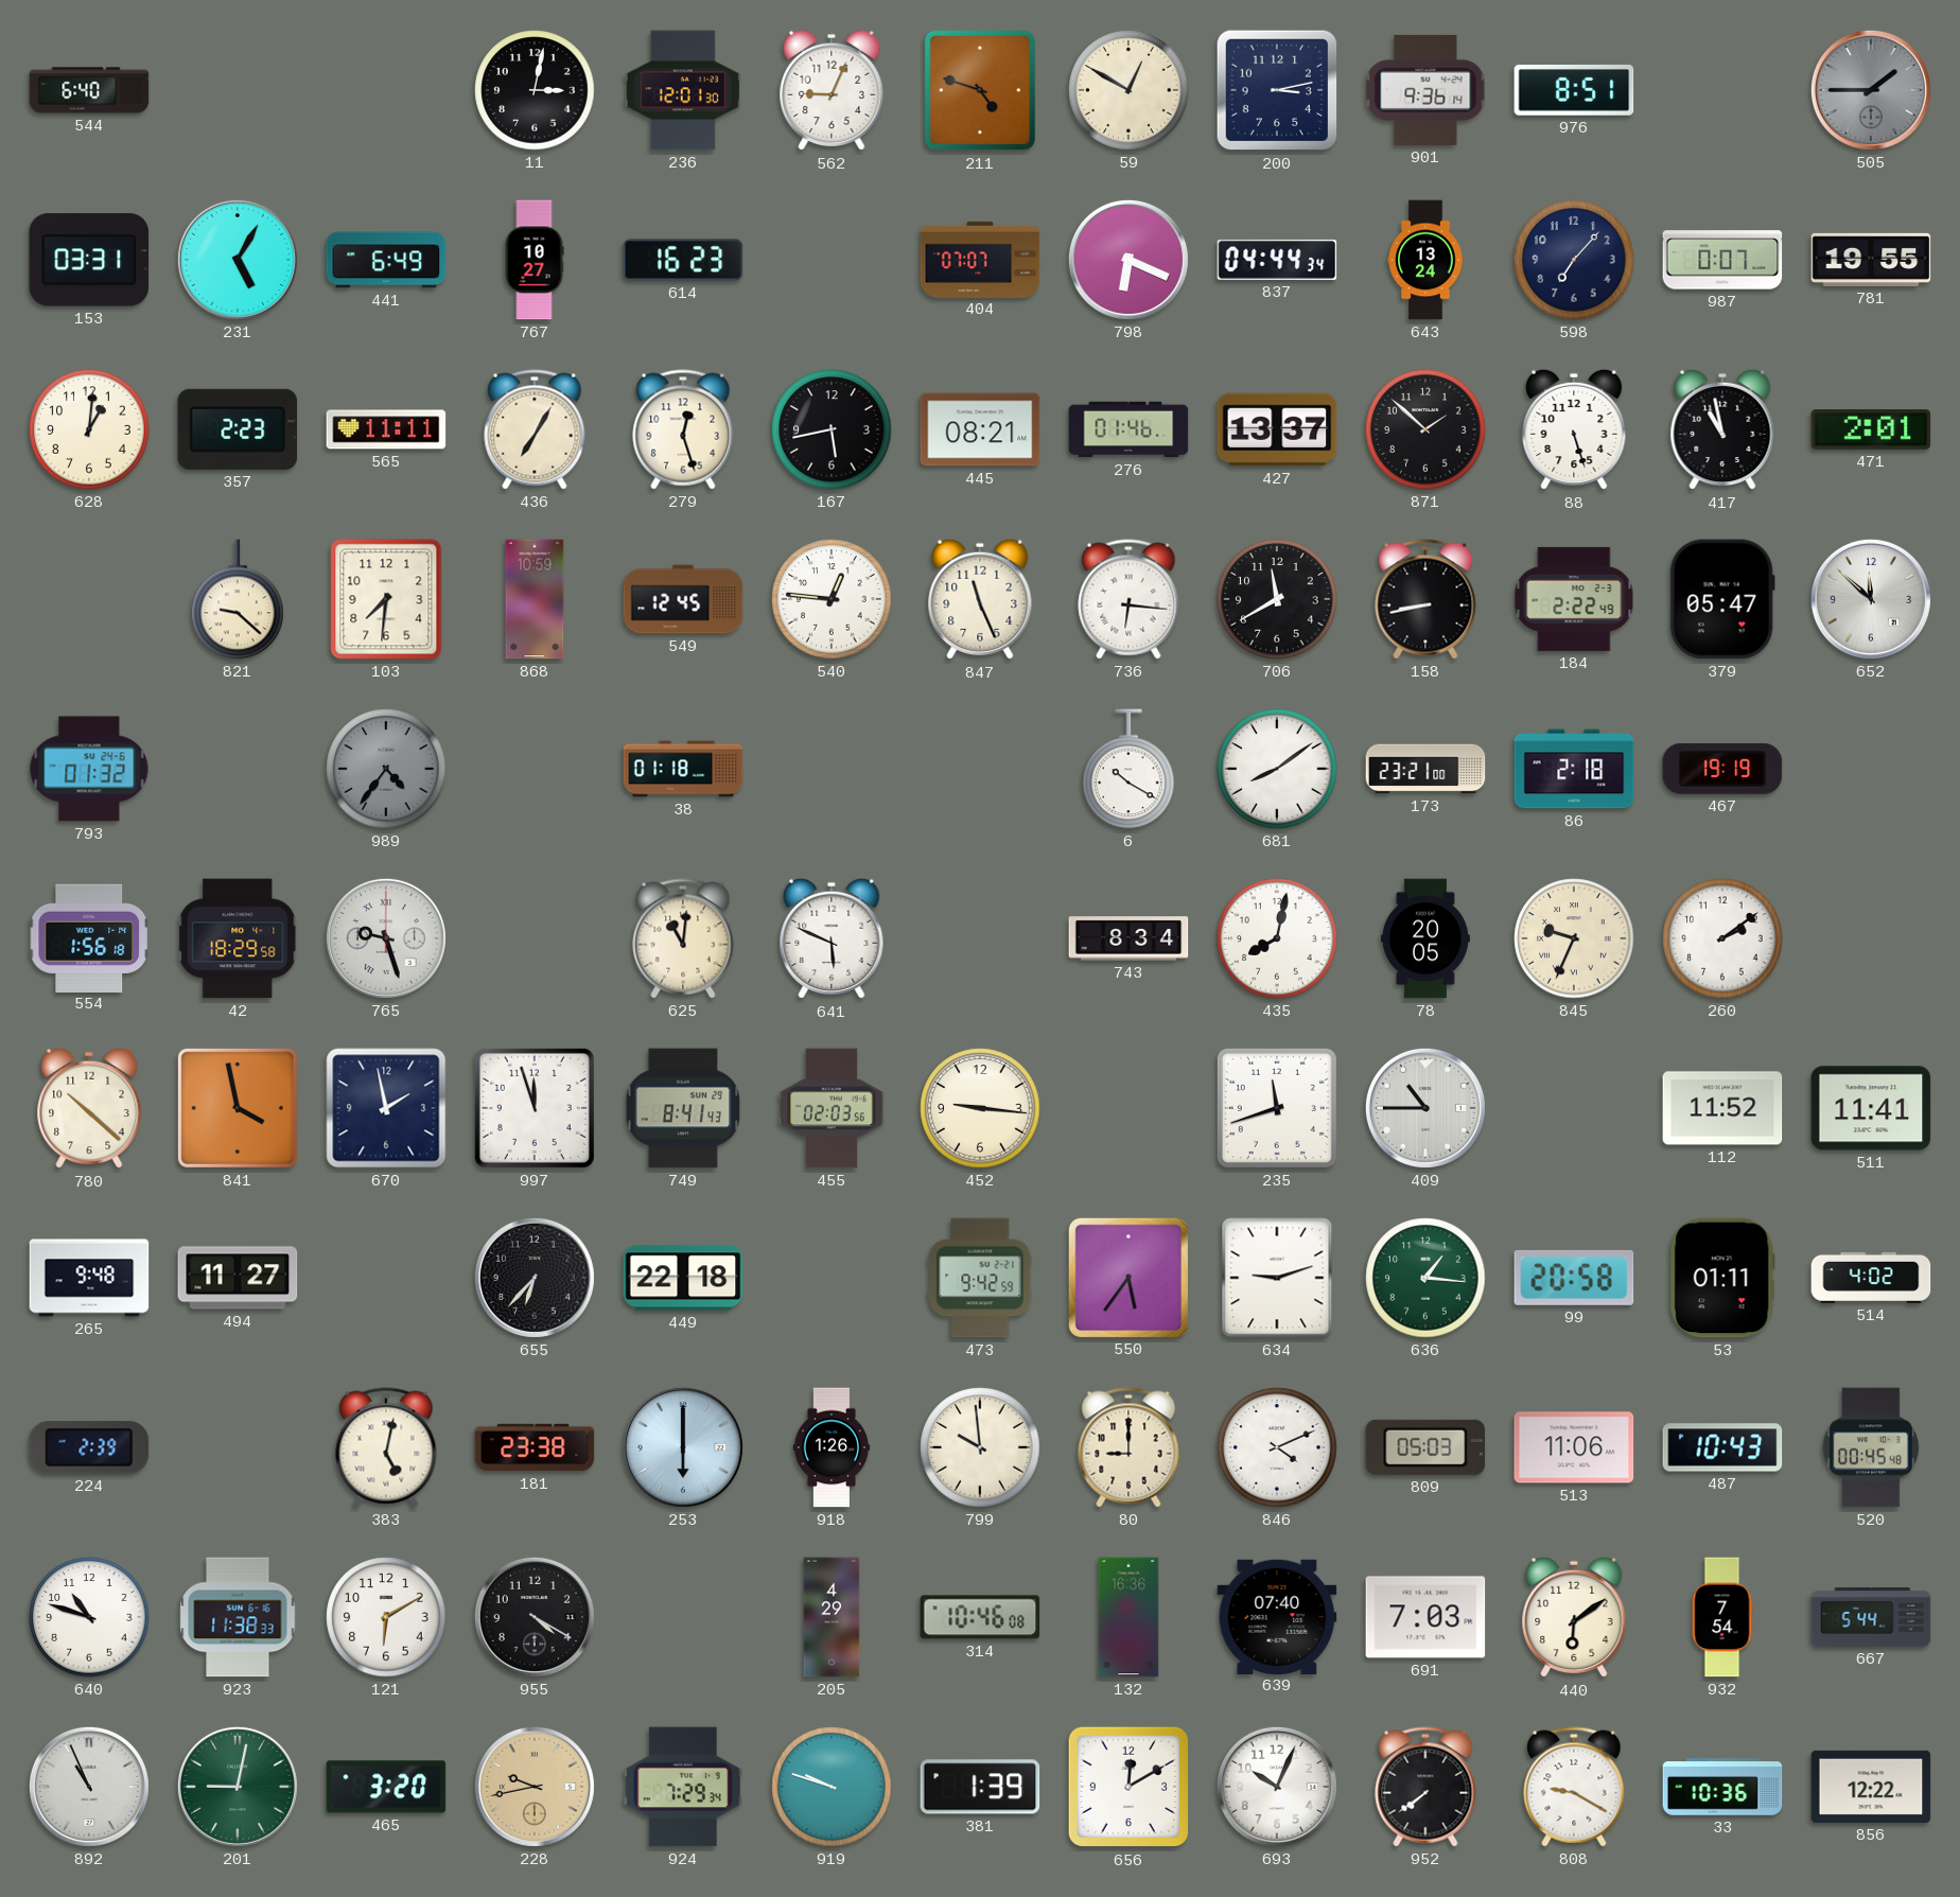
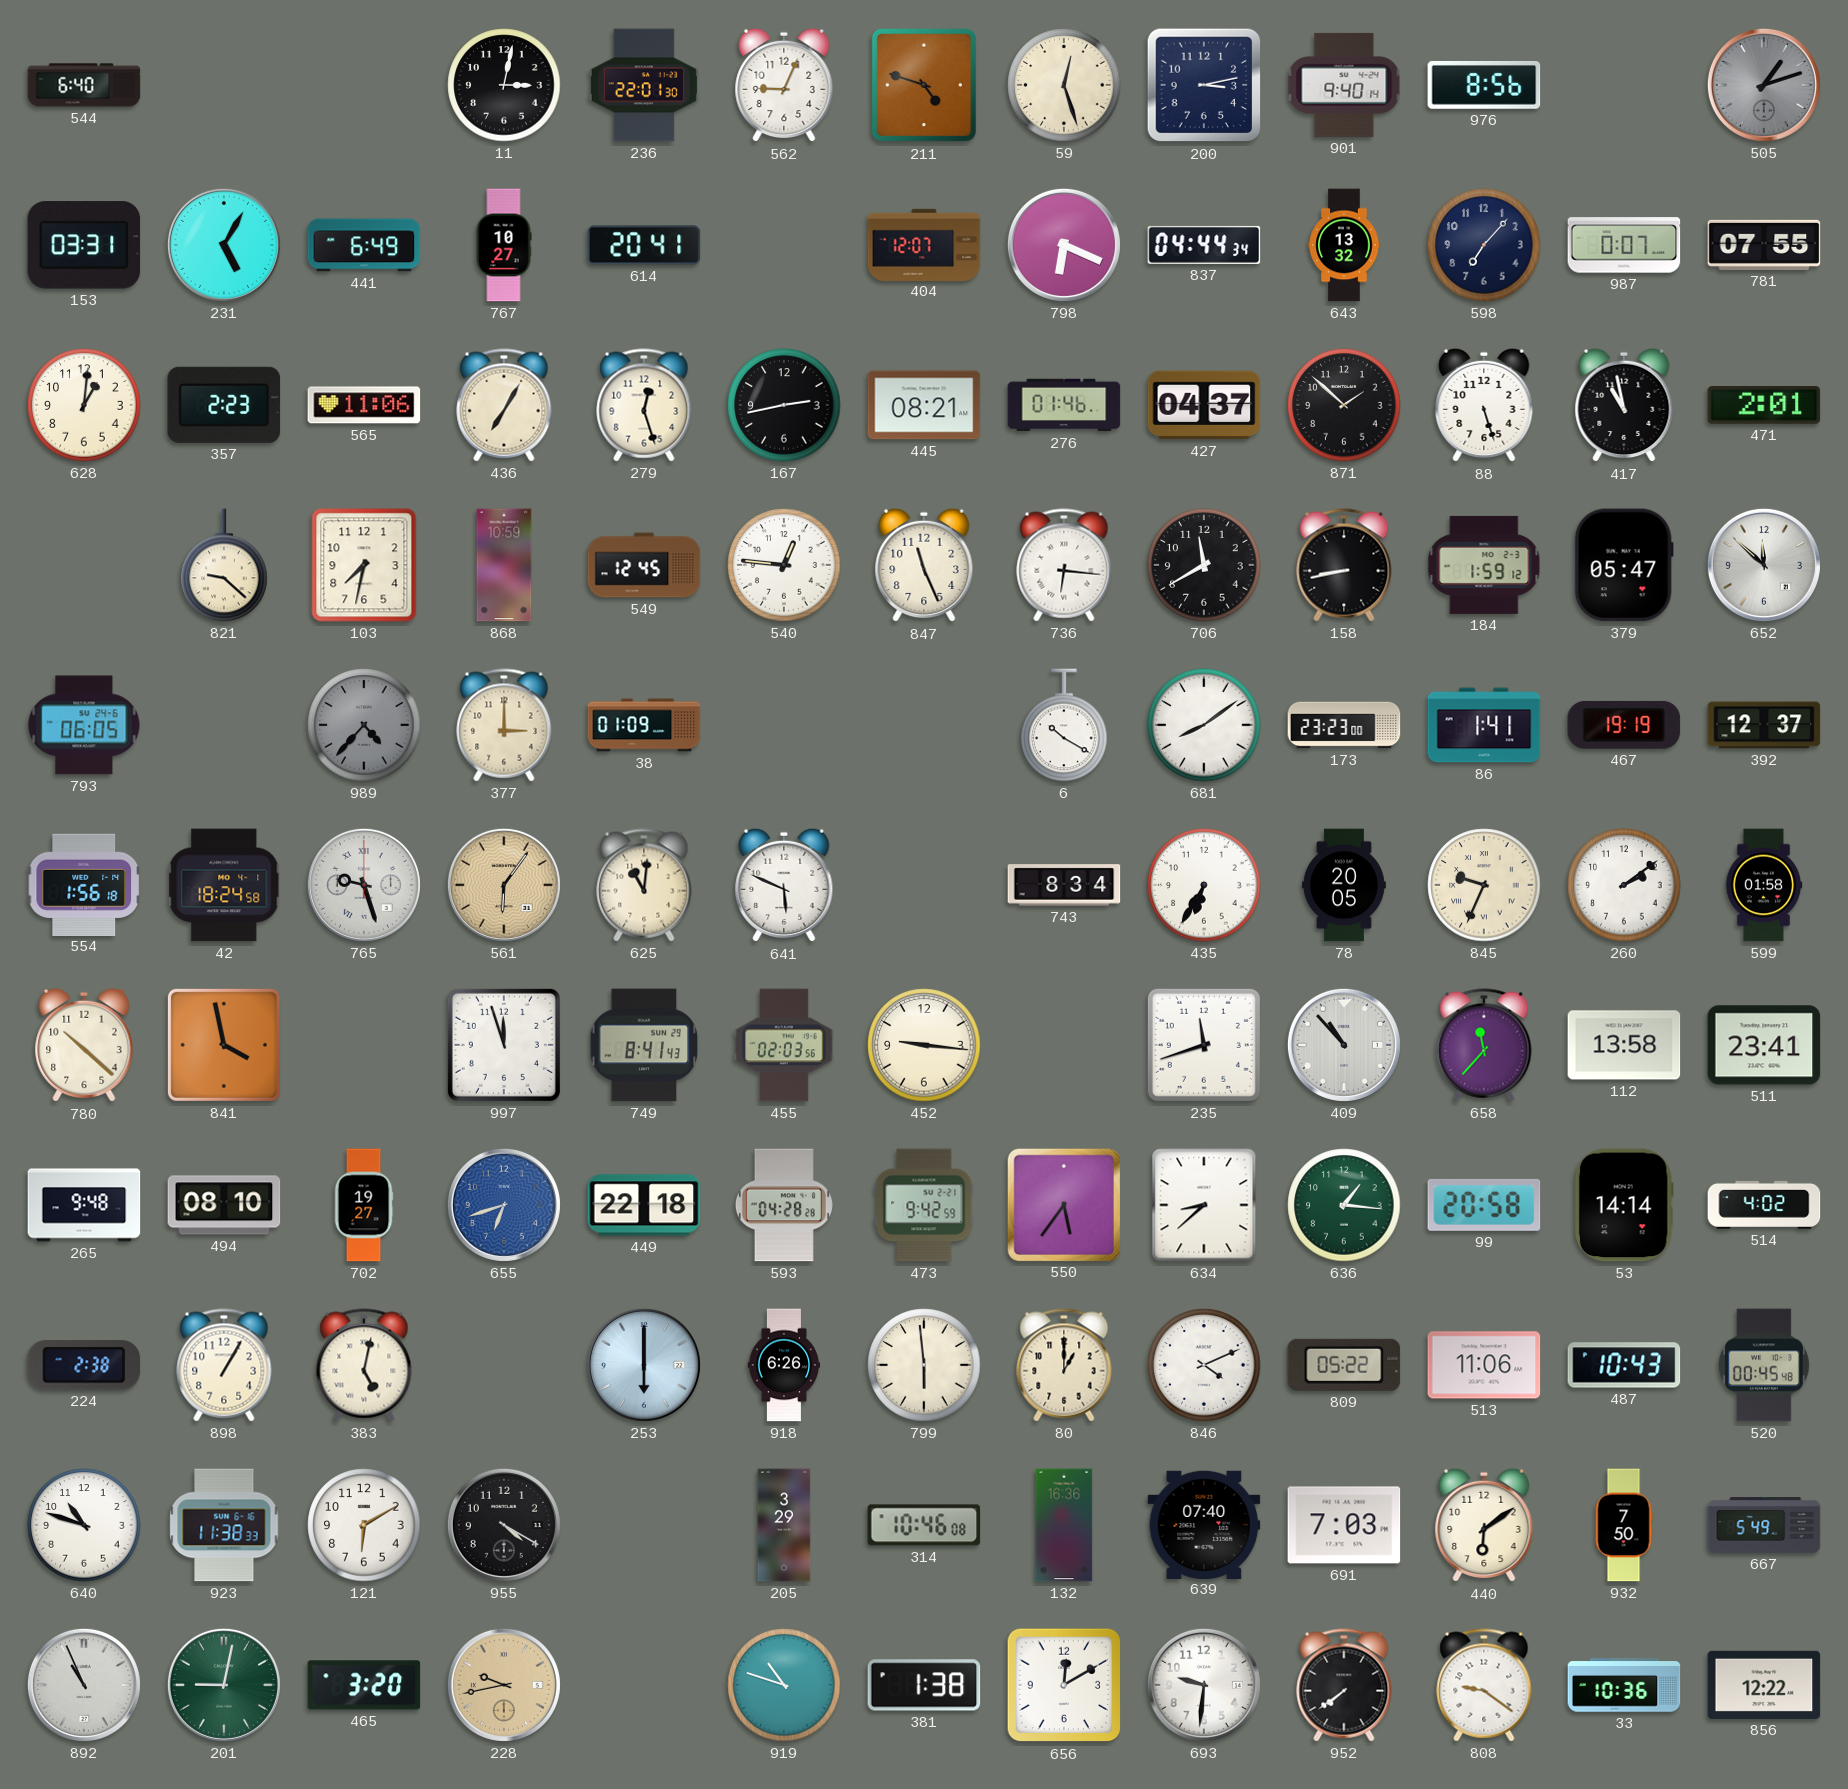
236: 12:01 -> 22:01
59: 12:50 -> 12:27
901: 9:36 -> 9:40
976: 8:51 -> 8:56
505: 1:45 -> 1:12
614: 16:23 -> 20:41
404: 07:07 -> 12:07
643: 13:24 -> 13:32
781: 19:55 -> 07:55
565: 11:11 -> 11:06
167: 5:43 -> 2:43
427: 13:37 -> 04:37
103: 7:31 -> 7:32
184: 2:22 -> 1:59
793: 01:32 -> 06:05
989: 4:36 -> 4:37
377: none -> 3:00
38: 01:18 -> 01:09
173: 23:21 -> 23:23
86: 2:18 -> 1:41
392: none -> 12:37
42: 18:29 -> 18:24
561: none -> 6:06
435: 8:02 -> 6:35
599: none -> 01:58
670: 1:58 -> none
409: 10:45 -> 10:53
658: none -> 11:37
112: 11:52 -> 13:58
511: 11:41 -> 23:41
494: 11:27 -> 08:10
702: none -> 19:27
655: 6:37 -> 6:42
655 dial: black -> blue
593: none -> 04:28
634: 9:12 -> 8:38
53: 01:11 -> 14:14
224: 2:39 -> 2:38
898: none -> 1:05
181: 23:38 -> none
918: 1:26 -> 6:26
799: 9:59 -> 5:59
80: 9:00 -> 1:00
809: 05:03 -> 05:22
205: 4:29 -> 3:29
932: 7:54 -> 7:50
667: 5:44 -> 5:49
924: 7:29 -> none
919: 9:48 -> 10:48
381: 1:39 -> 1:38
693: 10:04 -> 9:31
808: 9:20 -> 9:21
